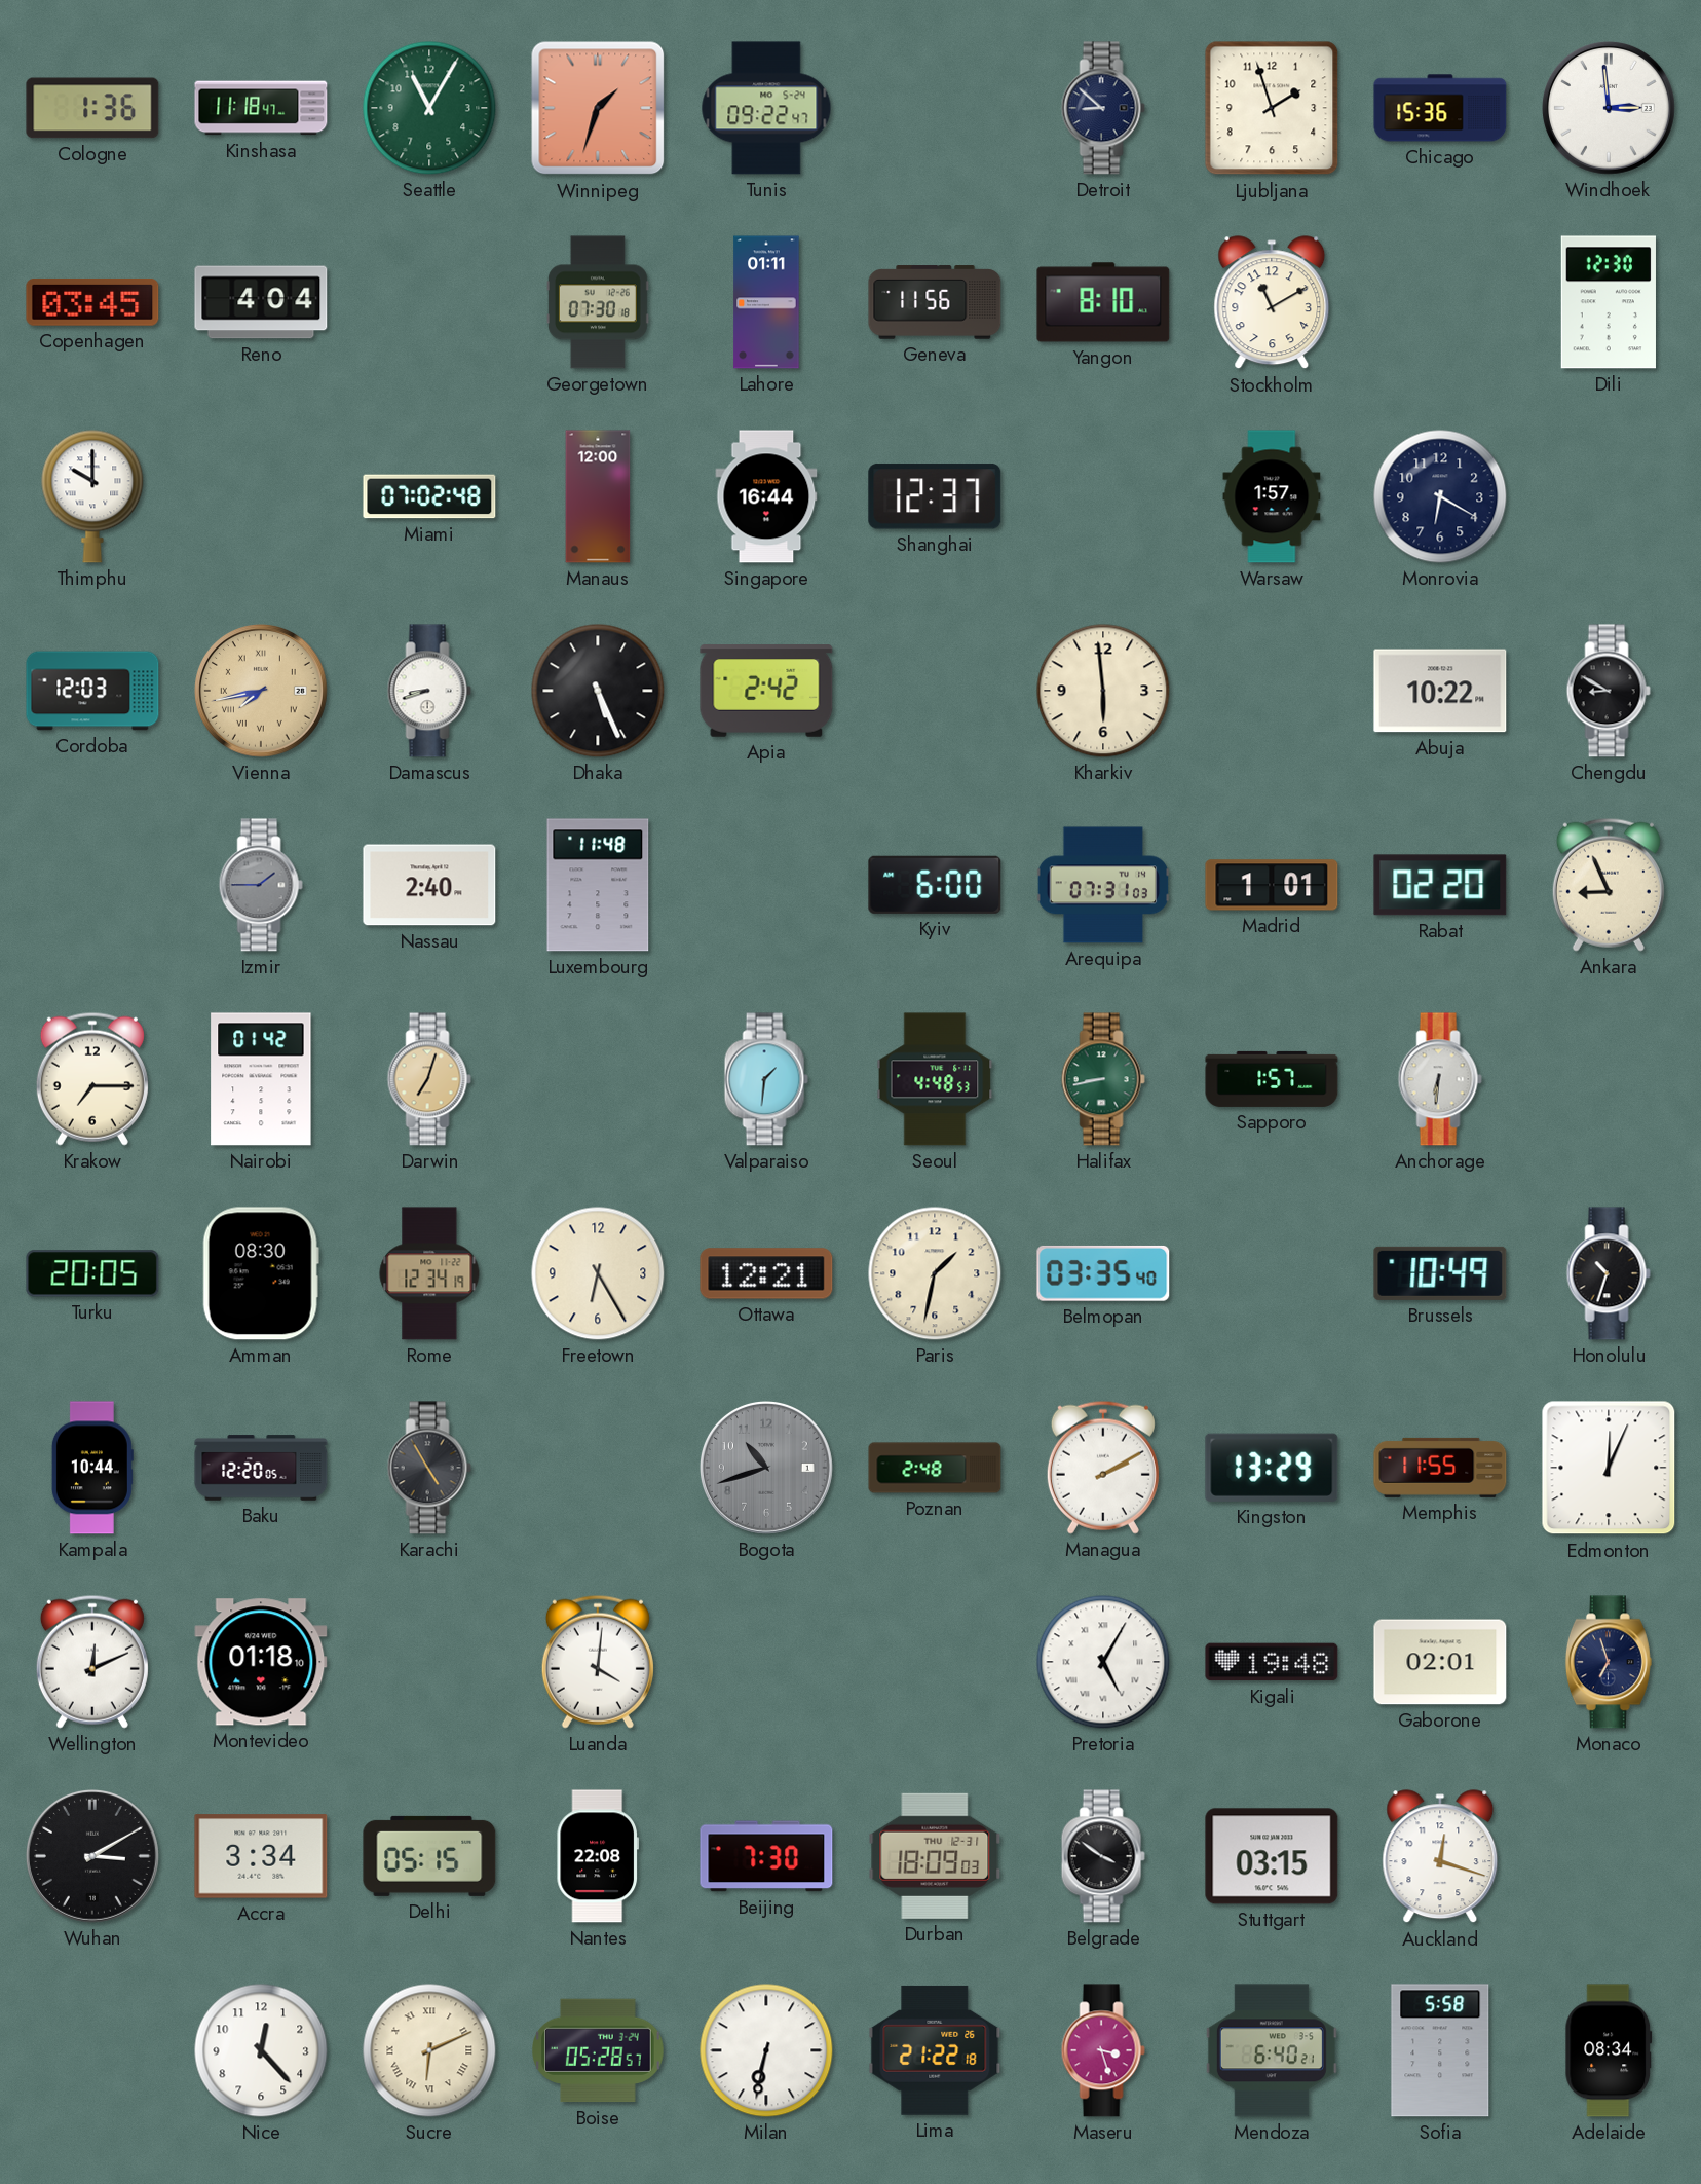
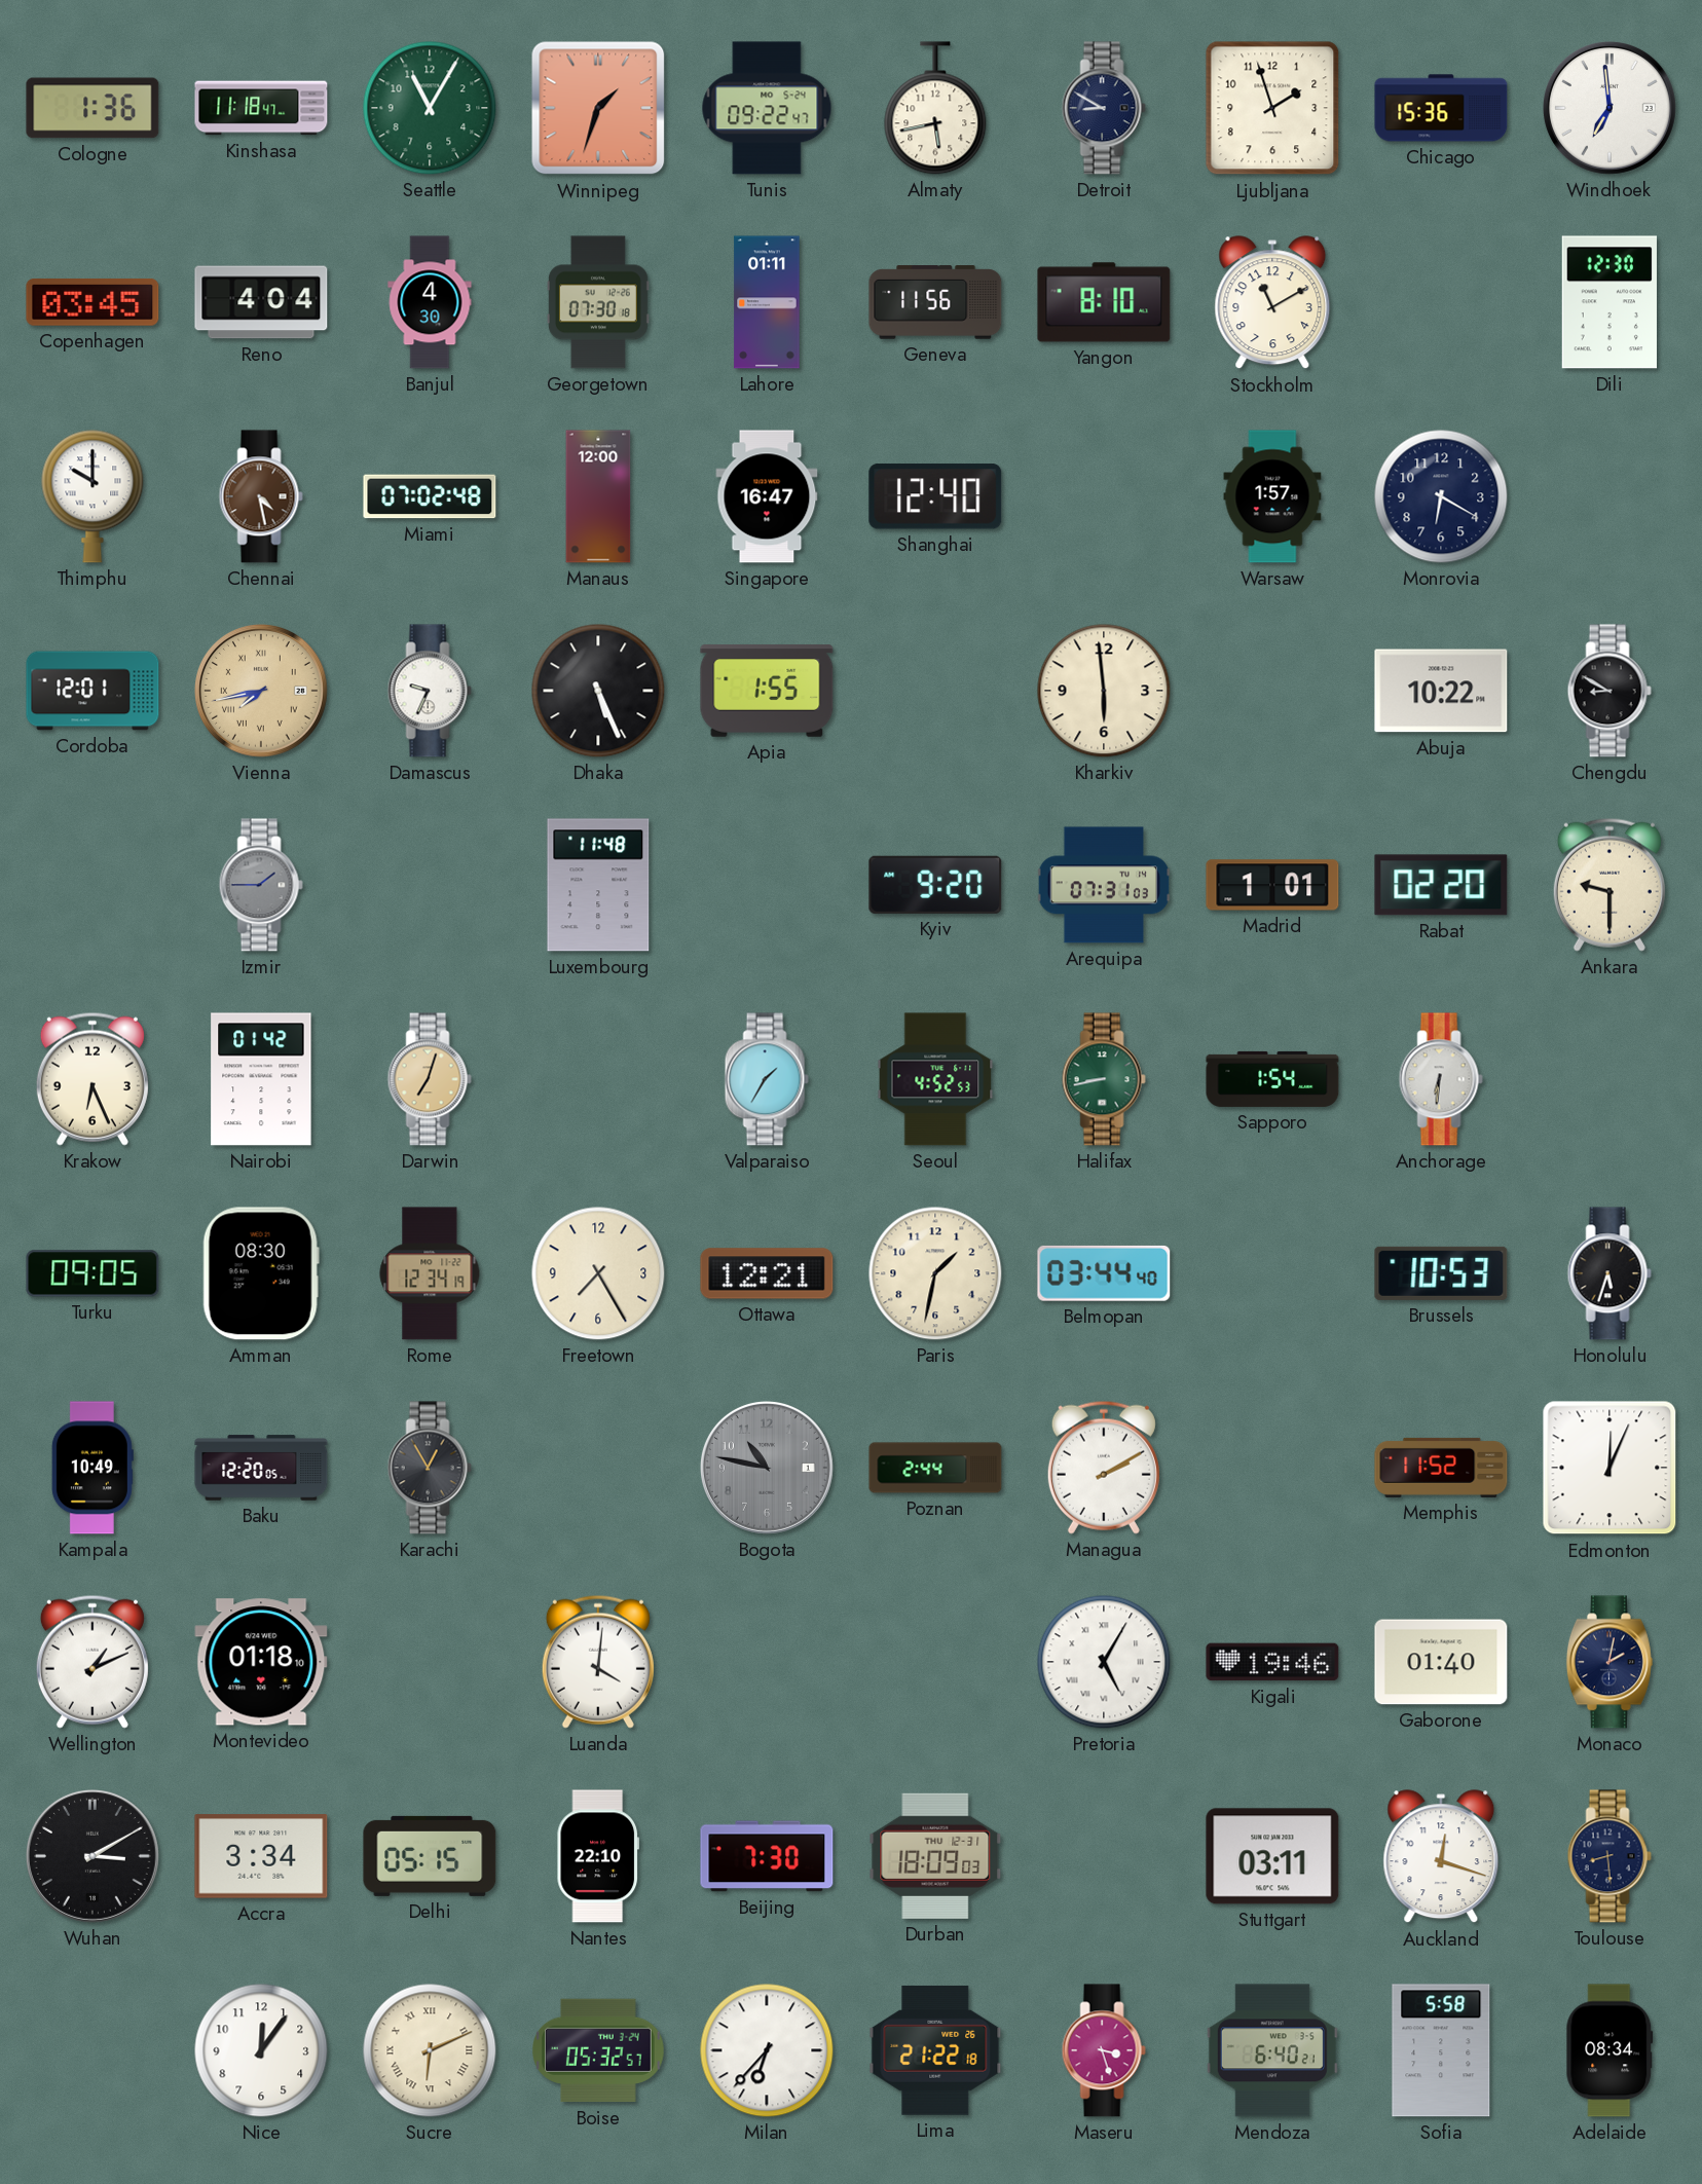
Almaty: none -> 5:43
Detroit: 8:52 -> 8:50
Windhoek: 2:59 -> 6:59
Banjul: none -> 4:30
Chennai: none -> 4:28
Singapore: 16:44 -> 16:47
Shanghai: 12:37 -> 12:40
Cordoba: 12:03 -> 12:01
Damascus: 8:42 -> 9:34
Apia: 2:42 -> 1:55
Nassau: 2:40 -> none
Kyiv: 6:00 -> 9:20
Ankara: 8:56 -> 9:30
Krakow: 7:15 -> 6:26
Valparaiso: 1:31 -> 1:35
Seoul: 4:48 -> 4:52
Sapporo: 1:57 -> 1:54
Turku: 20:05 -> 09:05
Freetown: 6:25 -> 7:25
Belmopan: 03:35 -> 03:44
Brussels: 10:49 -> 10:53
Honolulu: 10:33 -> 5:33
Kampala: 10:44 -> 10:49
Karachi: 4:55 -> 12:55
Bogota: 10:42 -> 10:47
Poznan: 2:48 -> 2:44
Kingston: 13:29 -> none
Memphis: 11:55 -> 11:52
Wellington: 12:11 -> 1:11
Kigali: 19:48 -> 19:46
Gaborone: 02:01 -> 01:40
Monaco: 6:57 -> 2:02
Nantes: 22:08 -> 22:10
Belgrade: 3:51 -> none
Stuttgart: 03:15 -> 03:11
Toulouse: none -> 8:29
Nice: 12:23 -> 12:06
Boise: 05:28 -> 05:32
Milan: 6:32 -> 6:37
